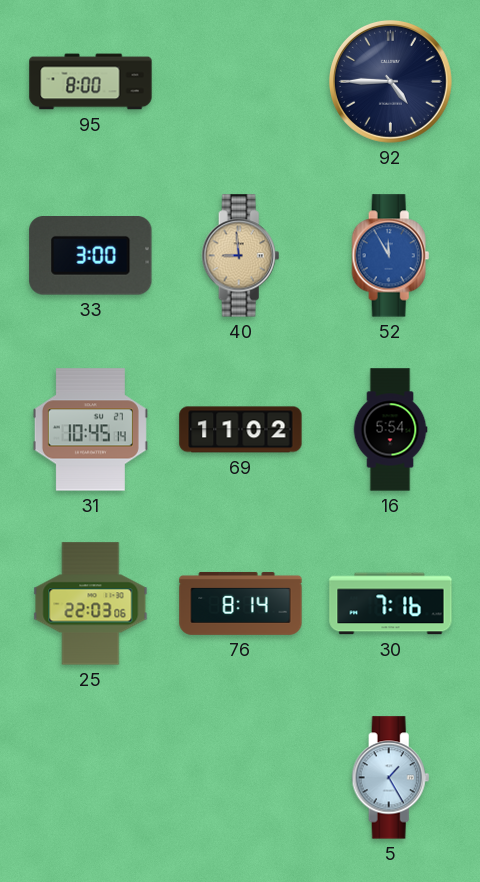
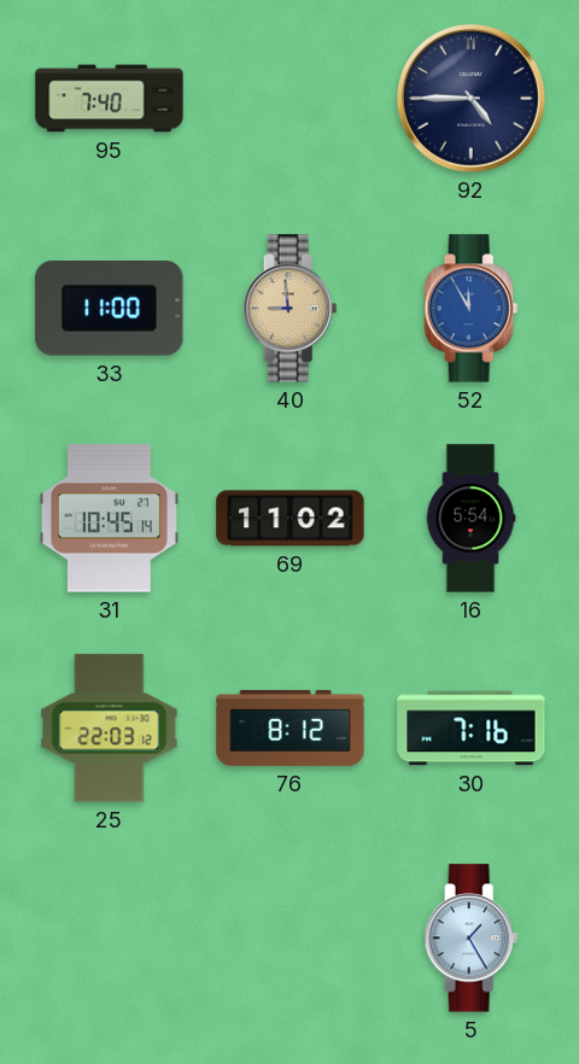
95: 8:00 -> 7:40
33: 3:00 -> 11:00
25: 22:03:06 -> 22:03:12
76: 8:14 -> 8:12
